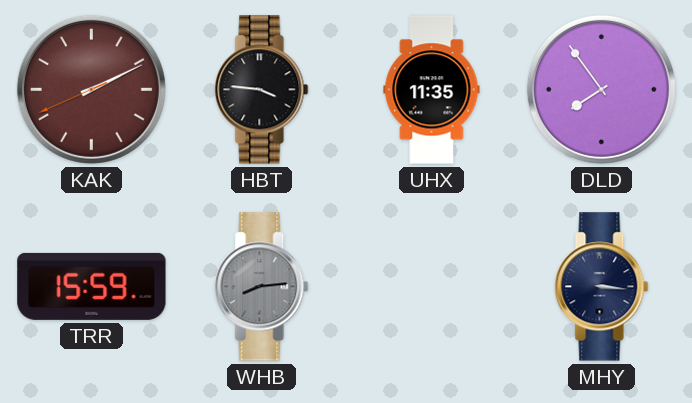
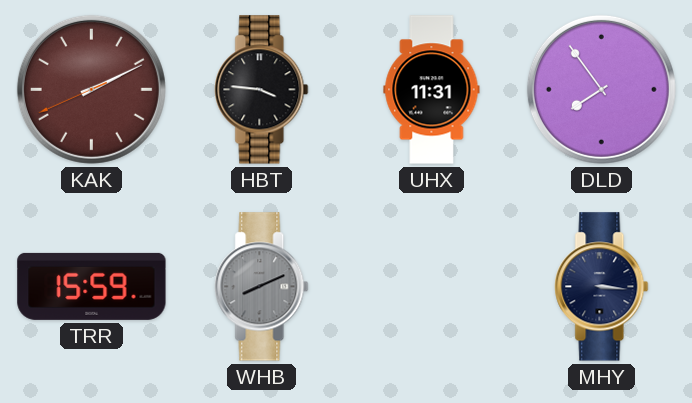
UHX: 11:35 -> 11:31
WHB: 8:14 -> 8:11
